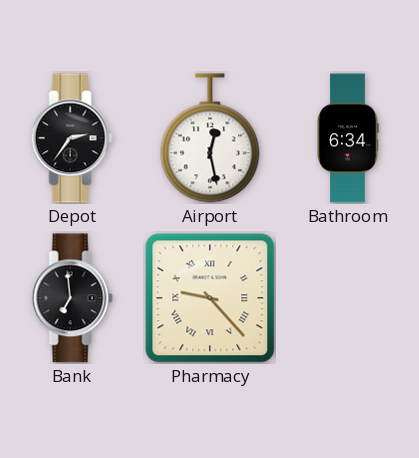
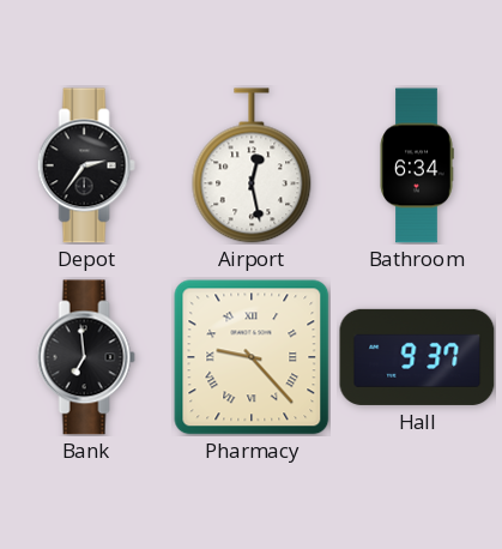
Hall: none -> 9:37
